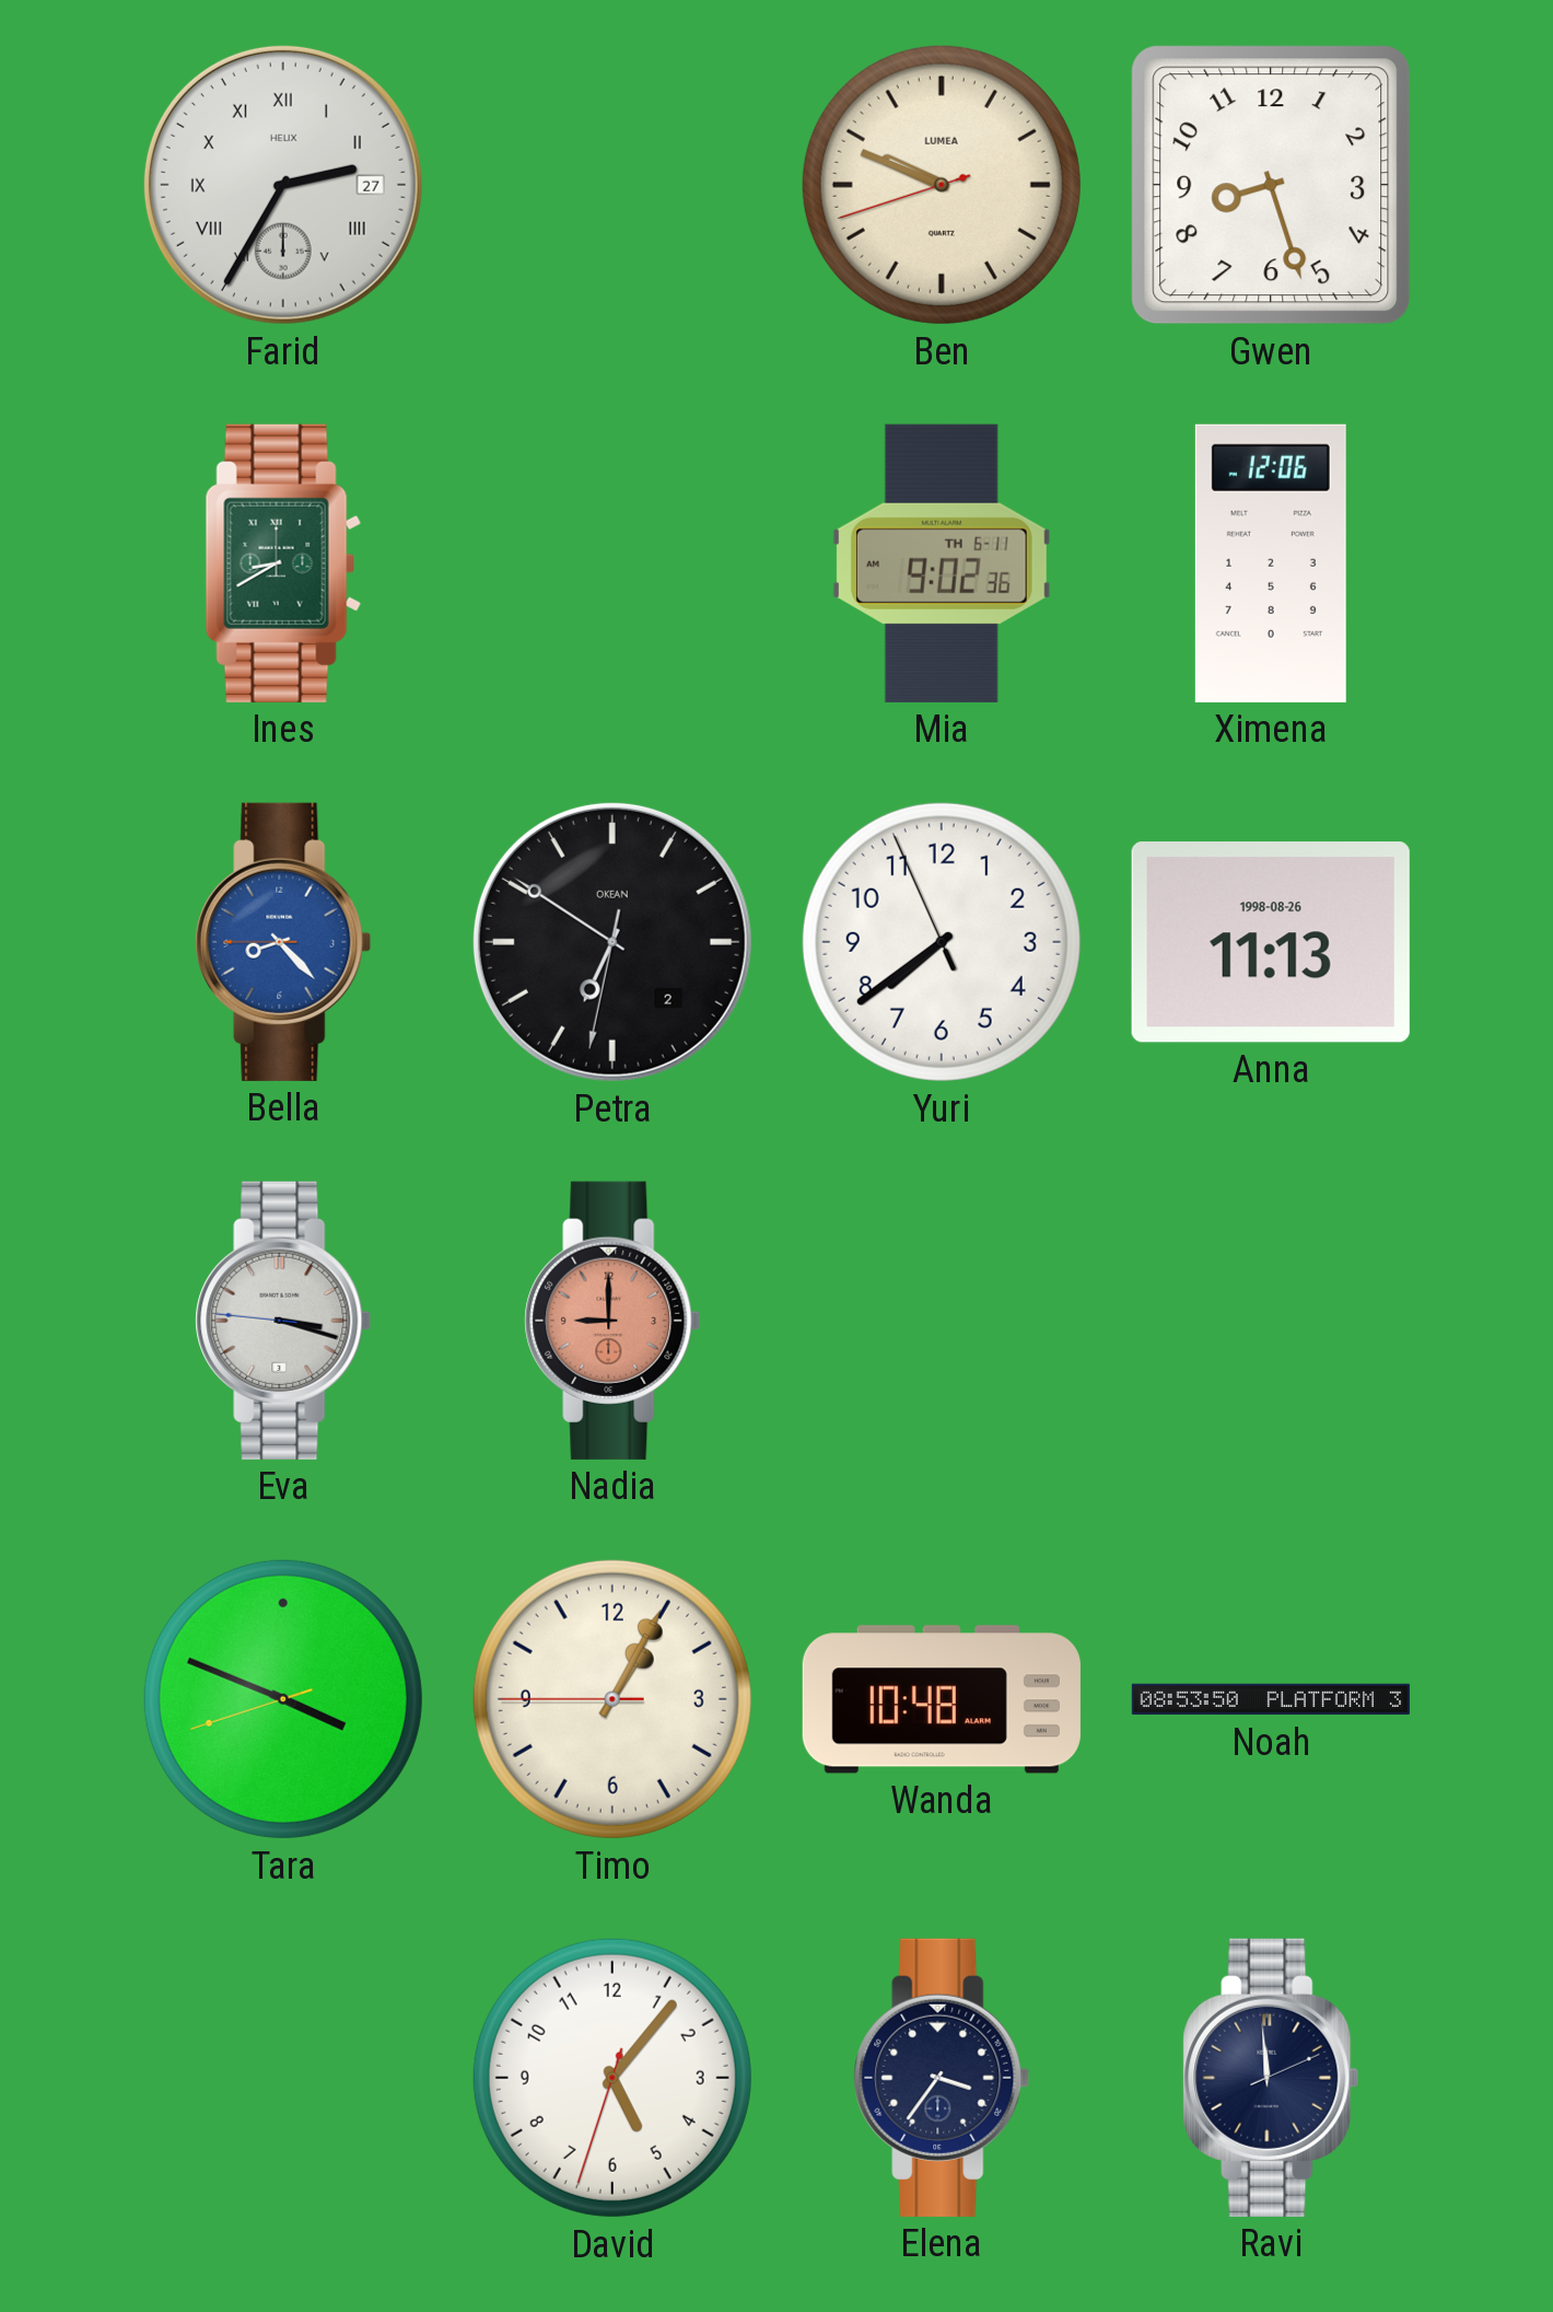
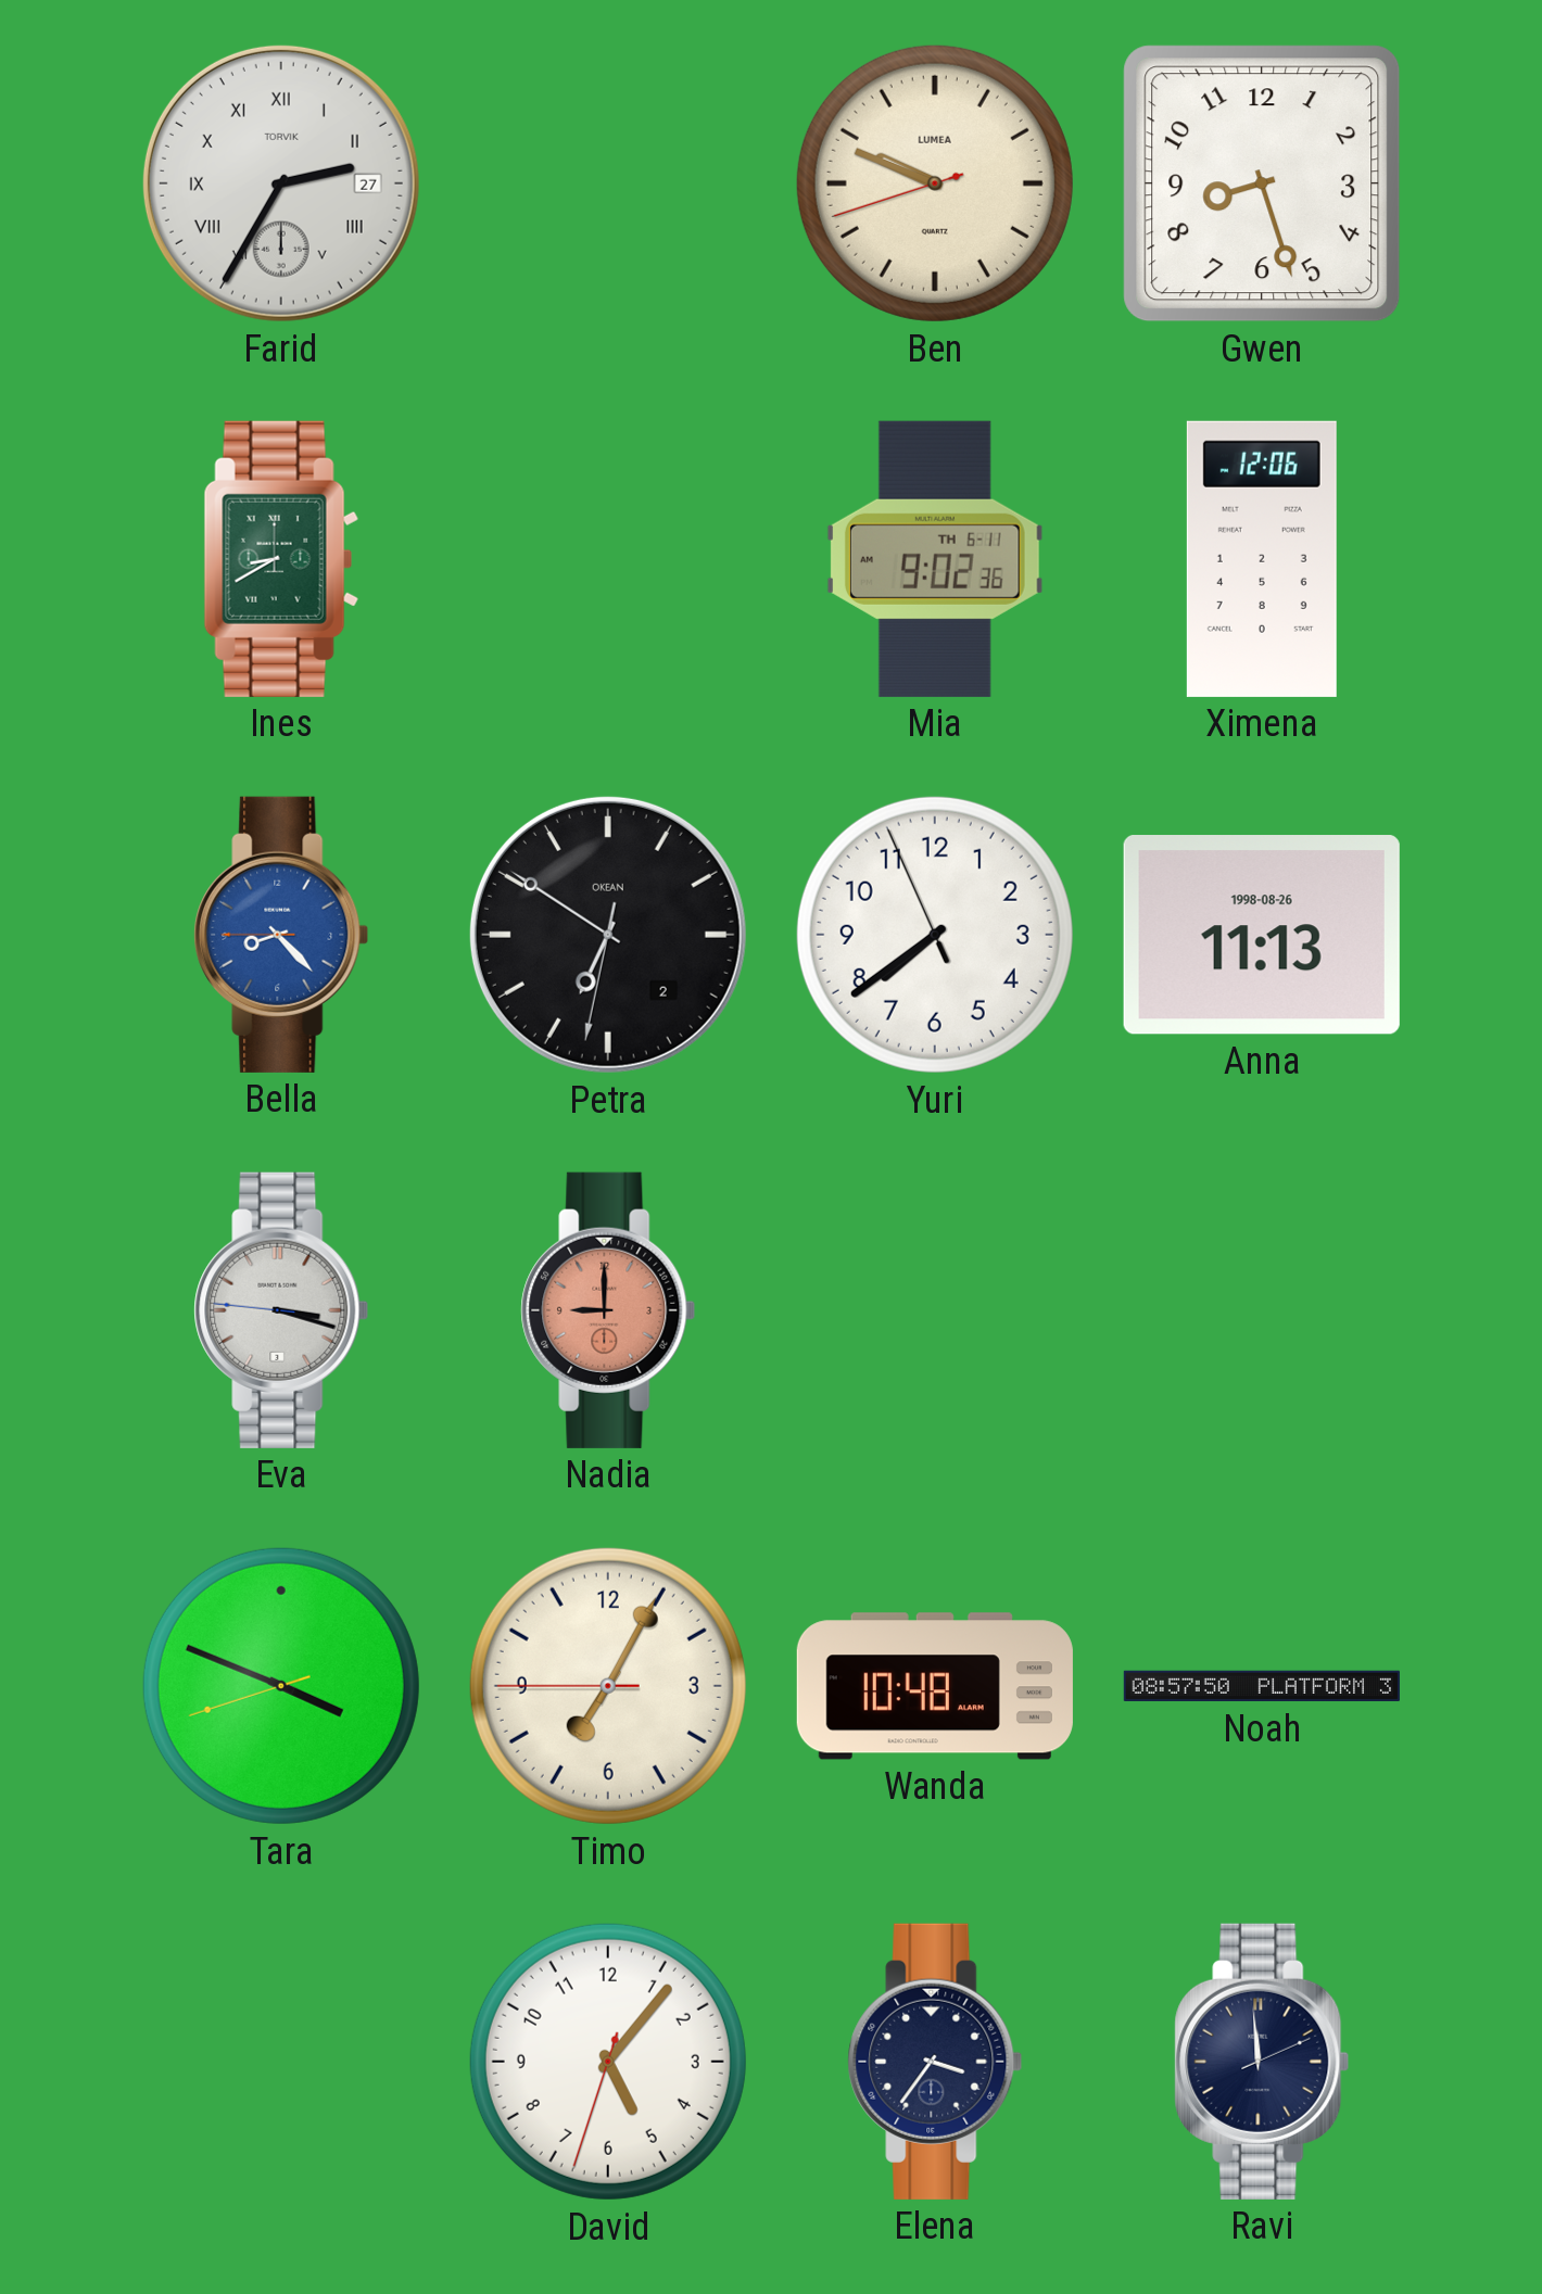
Farid brand: HELIX -> TORVIK
Timo: 1:04 -> 7:04
Noah: 08:53 -> 08:57
